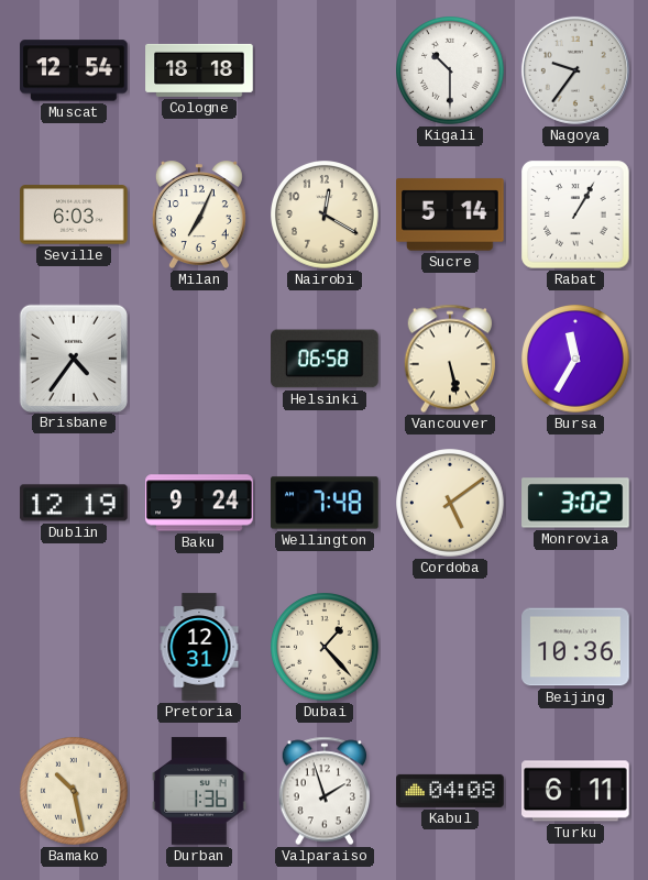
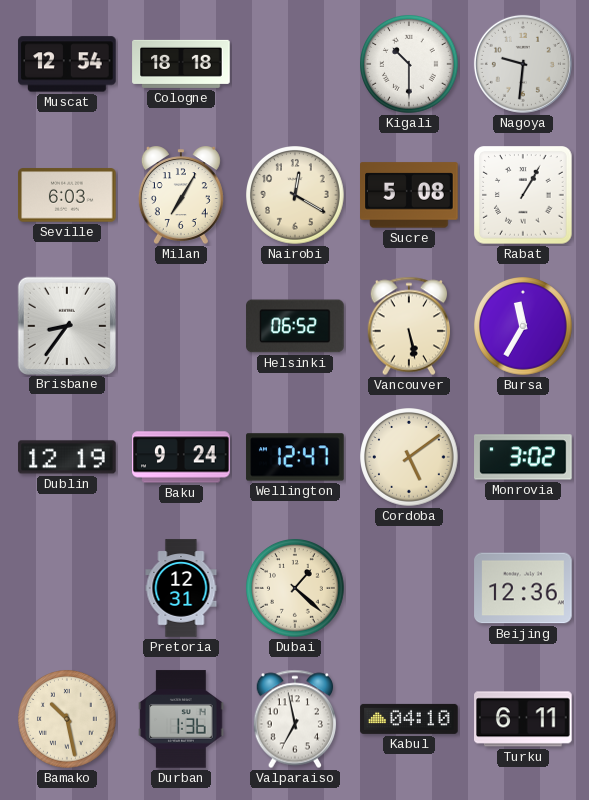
Nagoya: 9:36 -> 9:31
Milan: 7:04 -> 7:05
Sucre: 5:14 -> 5:08
Brisbane: 4:36 -> 8:36
Helsinki: 06:58 -> 06:52
Wellington: 7:48 -> 12:47
Dubai: 1:23 -> 1:22
Beijing: 10:36 -> 12:36
Valparaiso: 1:57 -> 6:58
Kabul: 04:08 -> 04:10
